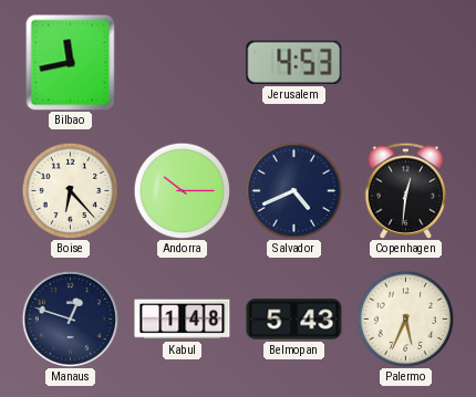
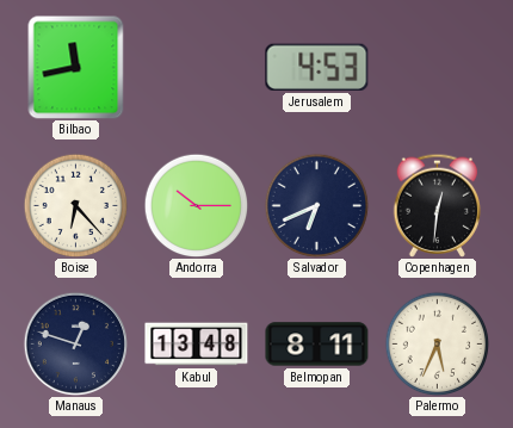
Salvador: 4:41 -> 6:41
Kabul: 1:48 -> 13:48
Belmopan: 5:43 -> 8:11
